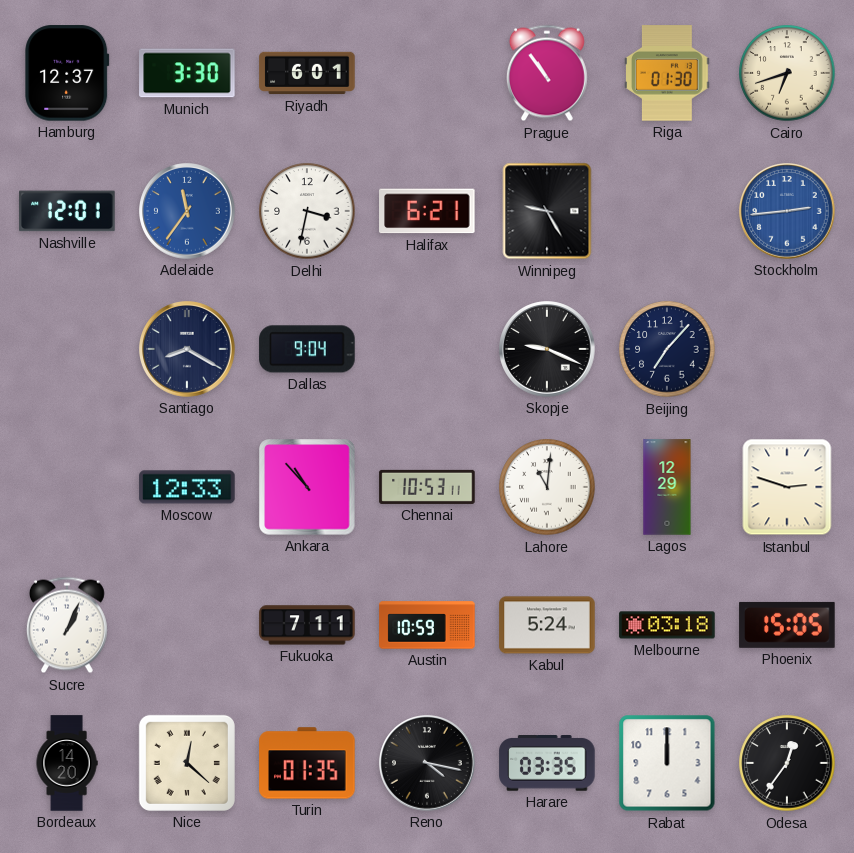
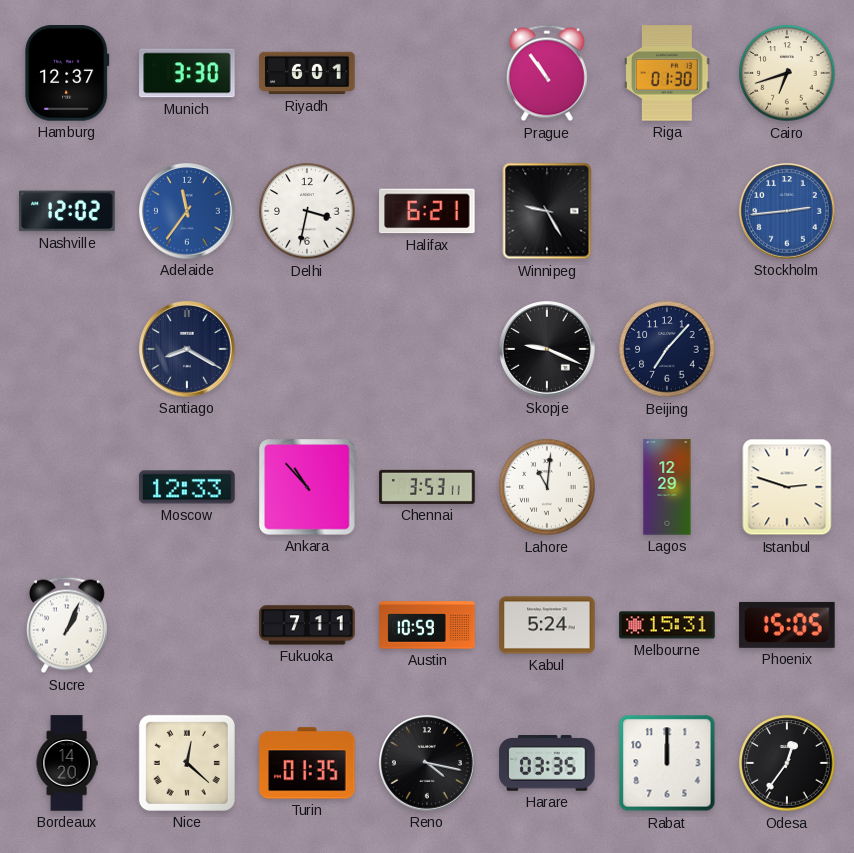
Nashville: 12:01 -> 12:02
Dallas: 9:04 -> none
Chennai: 10:53 -> 3:53
Melbourne: 03:18 -> 15:31
